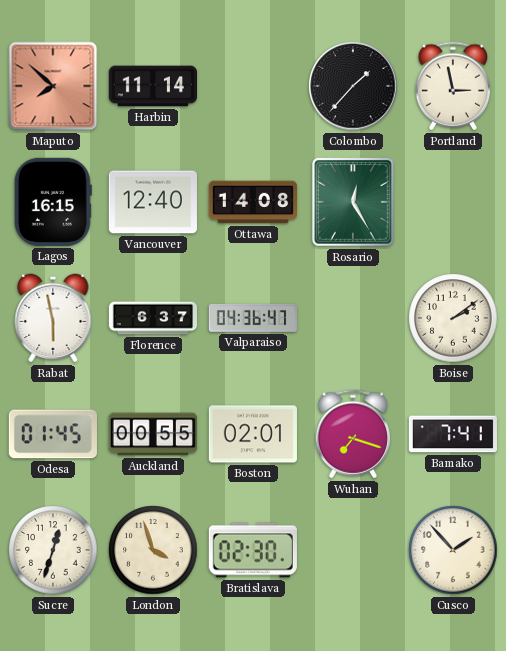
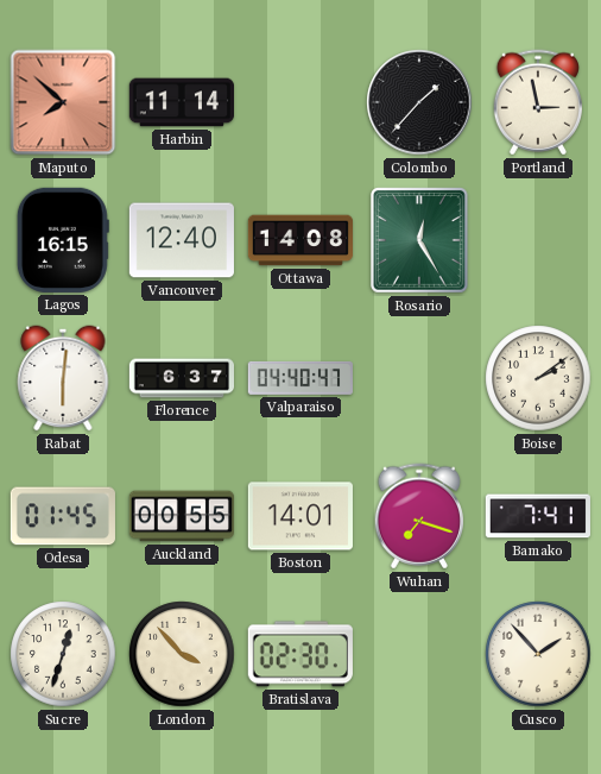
Rabat: 5:58 -> 6:01
Valparaiso: 04:36 -> 04:40
Boston: 02:01 -> 14:01
London: 3:57 -> 3:53
